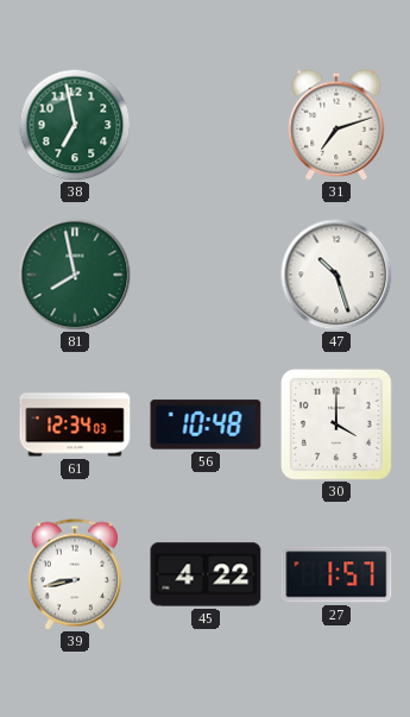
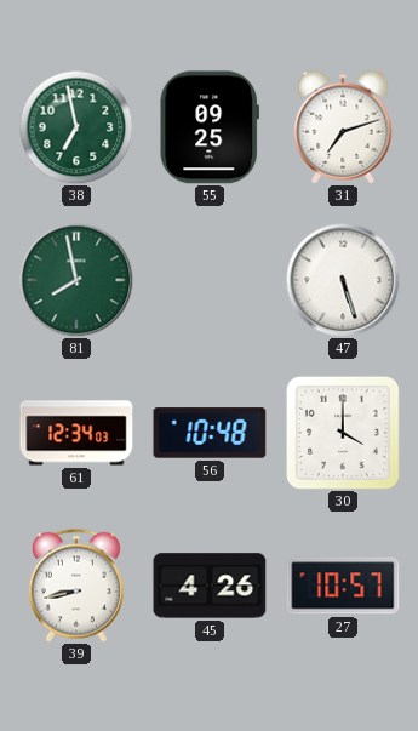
55: none -> 09:25
47: 10:27 -> 5:27
45: 4:22 -> 4:26
27: 1:57 -> 10:57
